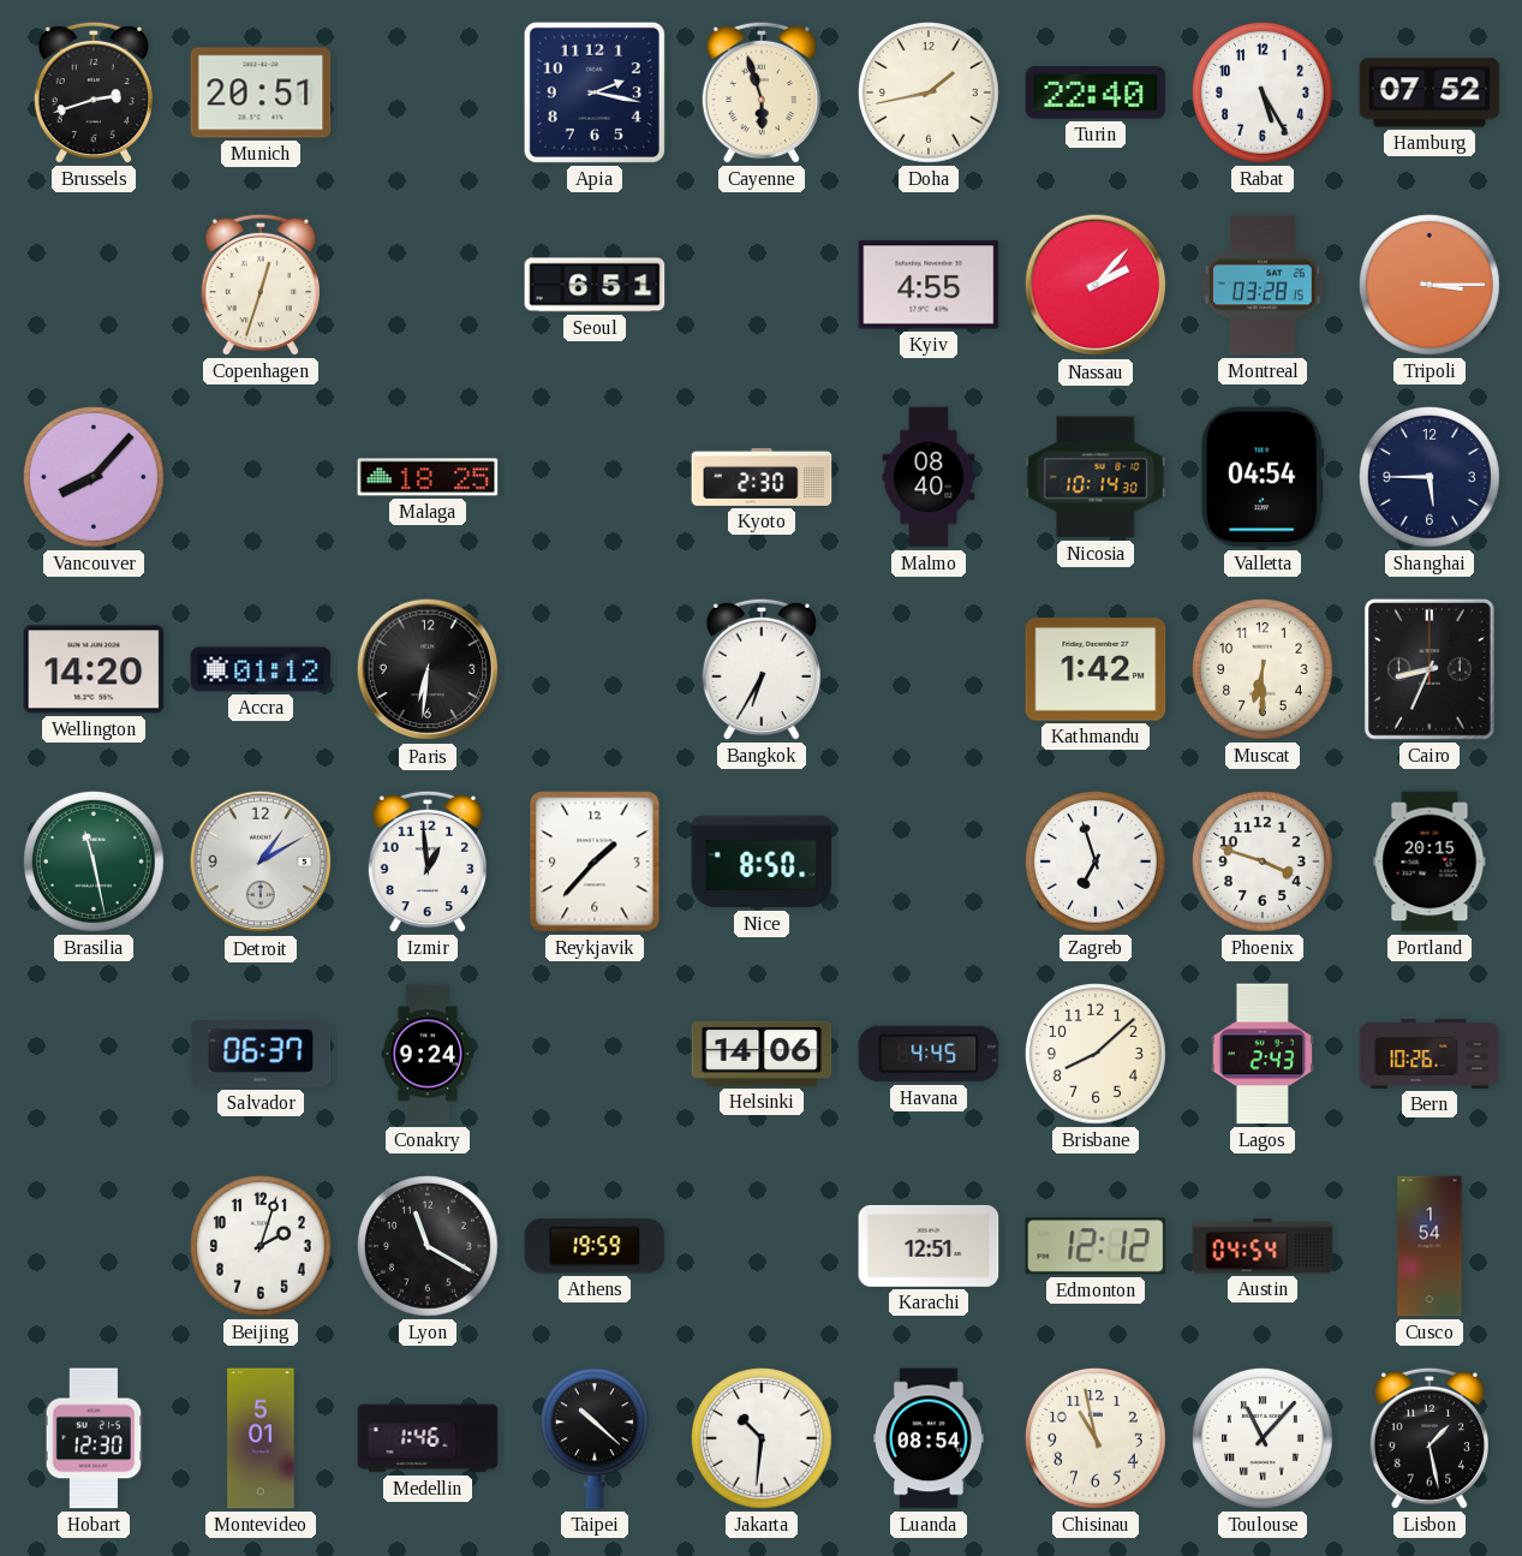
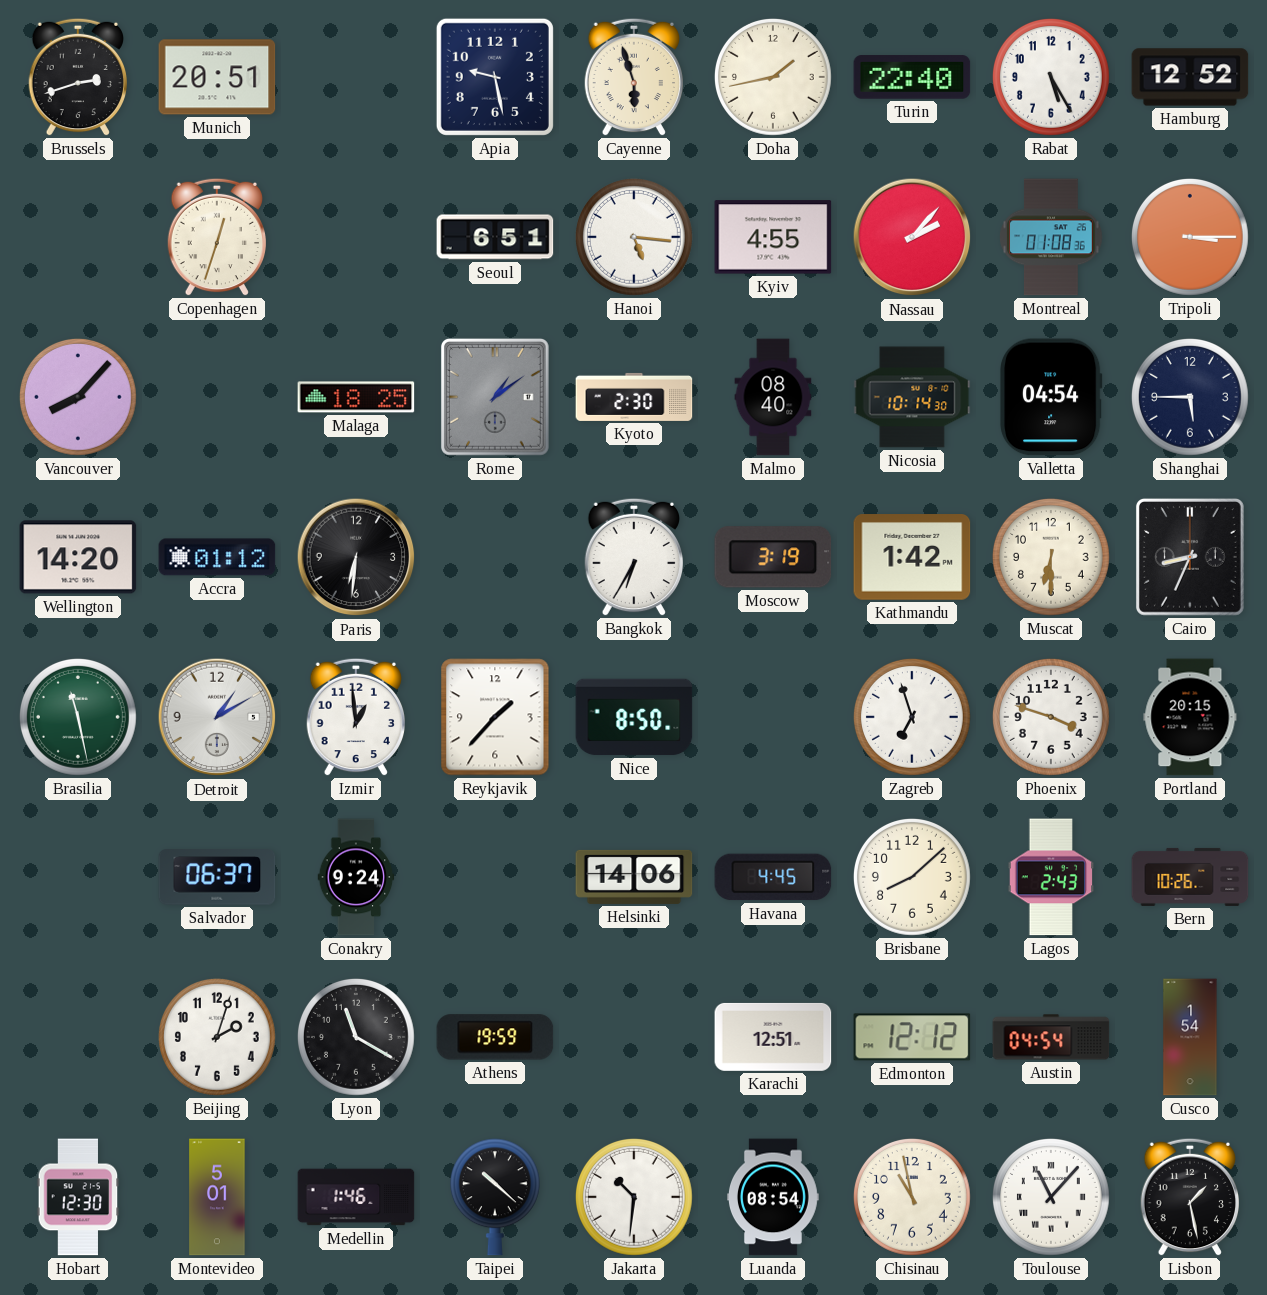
Apia: 2:17 -> 9:28
Hamburg: 07:52 -> 12:52
Hanoi: none -> 5:16
Montreal: 03:28 -> 01:08
Rome: none -> 1:09
Moscow: none -> 3:19
